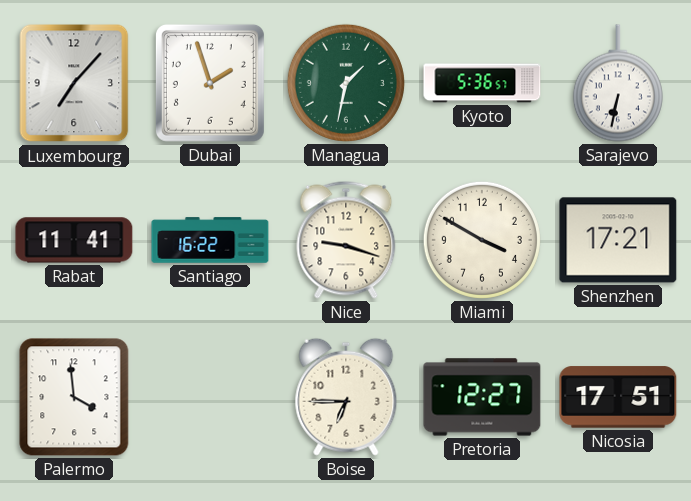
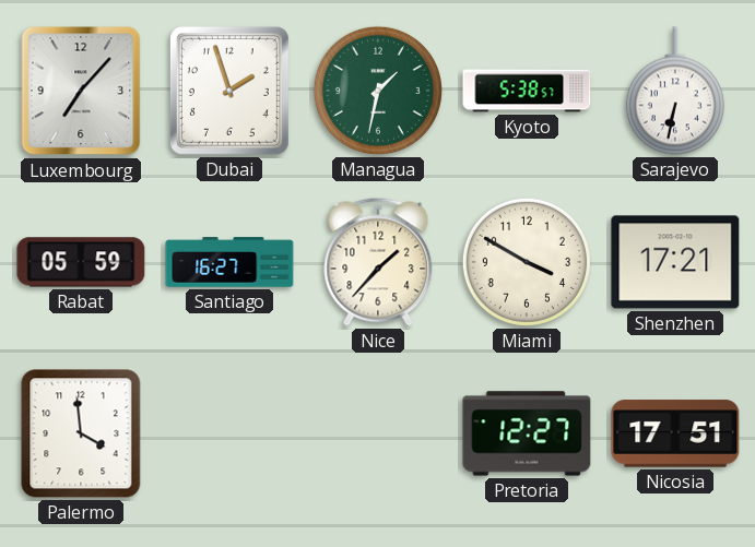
Kyoto: 5:36 -> 5:38
Rabat: 11:41 -> 05:59
Santiago: 16:22 -> 16:27
Nice: 9:18 -> 1:37
Boise: 6:45 -> none
